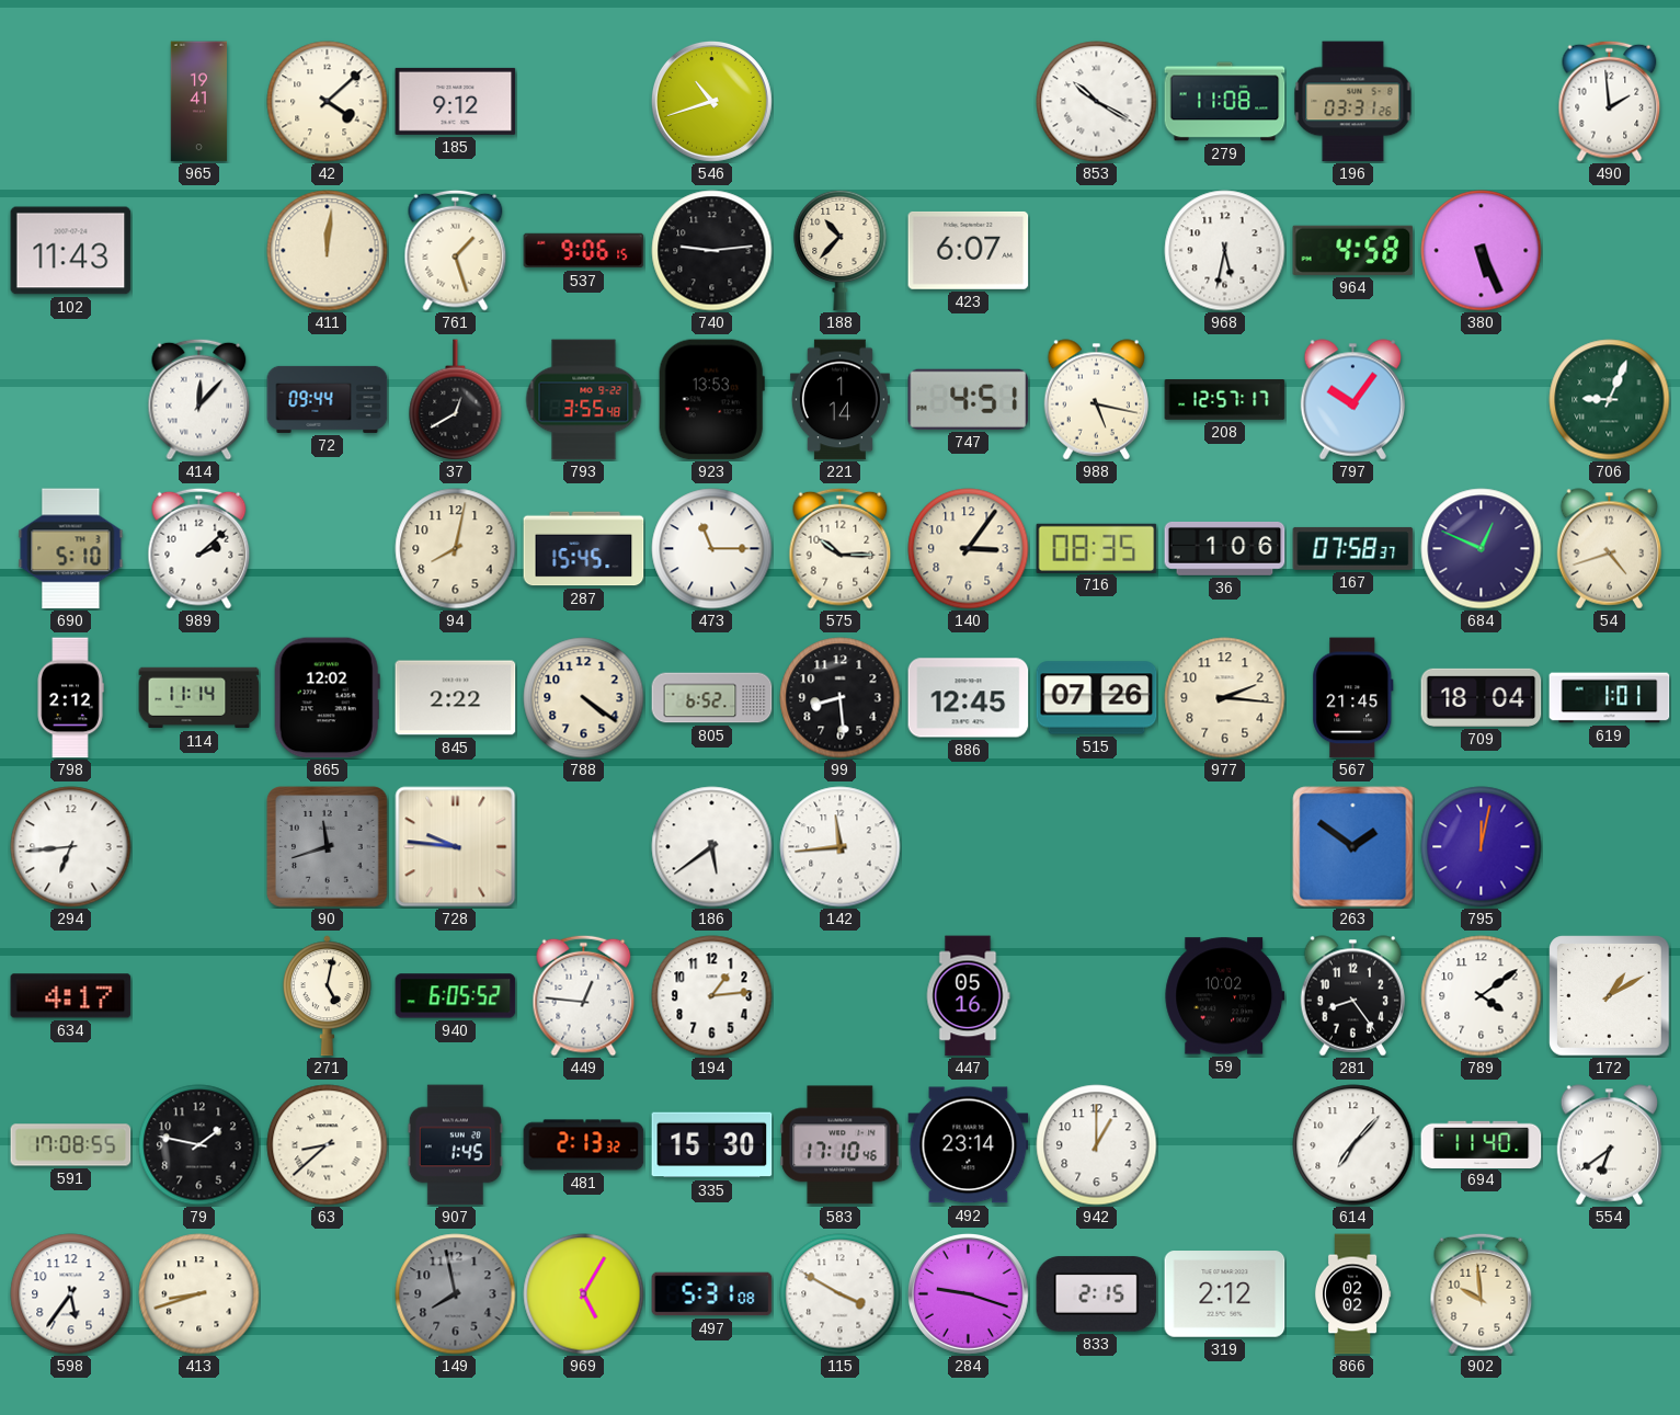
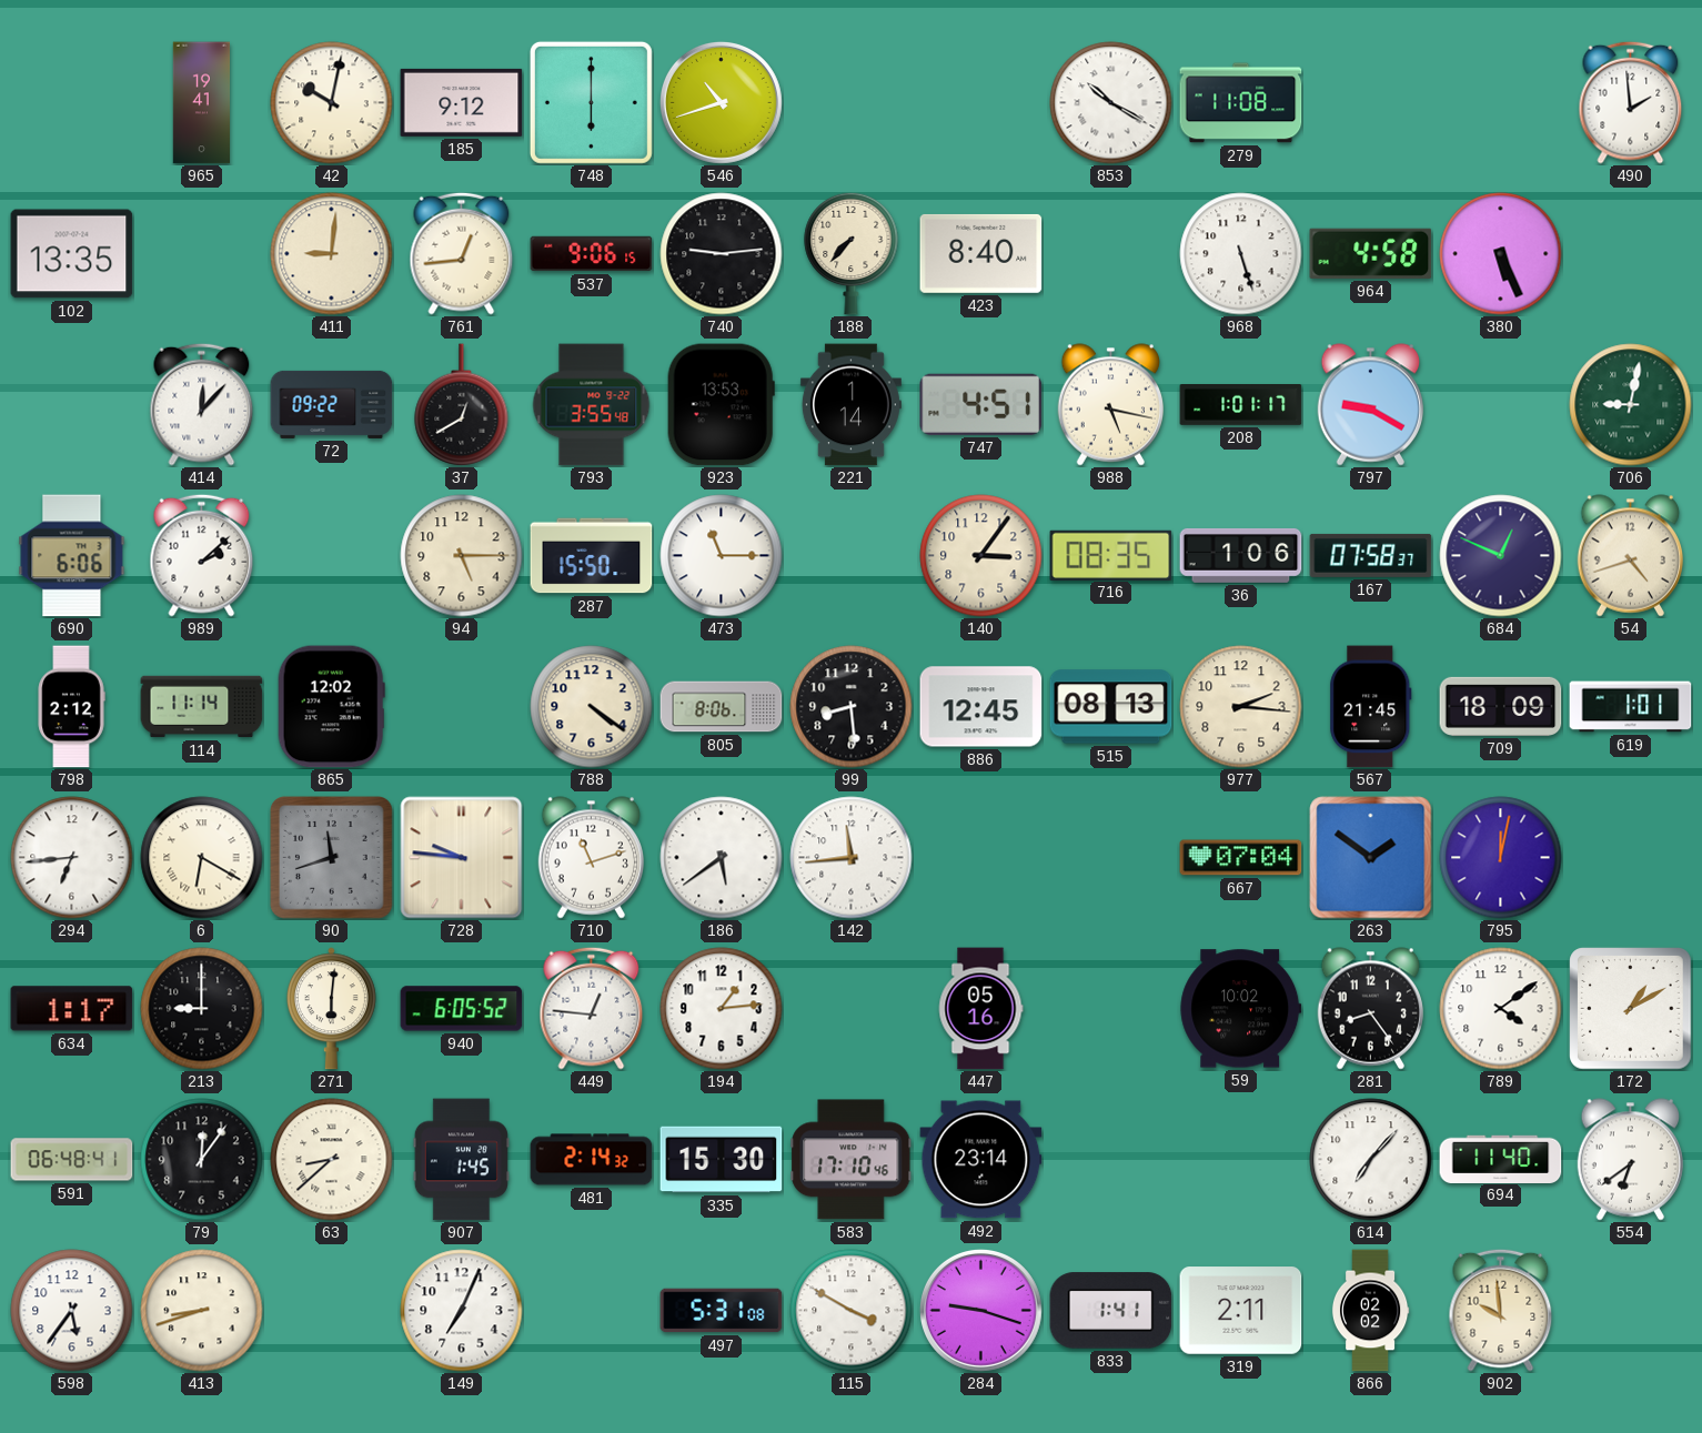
42: 4:08 -> 10:02
748: none -> 6:00
196: 03:31 -> none
102: 11:43 -> 13:35
411: 12:01 -> 9:01
761: 1:27 -> 12:44
188: 10:37 -> 7:37
423: 6:07 -> 8:40
968: 5:32 -> 5:27
72: 09:44 -> 09:22
208: 12:57 -> 1:01
797: 10:06 -> 9:20
706: 9:04 -> 9:02
690: 5:10 -> 6:06
94: 8:02 -> 5:15
287: 15:45 -> 15:50
575: 10:15 -> none
845: 2:22 -> none
805: 6:52 -> 8:06
515: 07:26 -> 08:13
709: 18:04 -> 18:09
6: none -> 6:20
710: none -> 11:12
667: none -> 07:04
634: 4:17 -> 1:17
213: none -> 9:00
271: 5:02 -> 6:01
591: 17:08 -> 06:48
79: 1:47 -> 12:06
481: 2:13 -> 2:14
942: 1:00 -> none
149: 7:58 -> 7:04
149 dial: grey -> white
969: 5:05 -> none
833: 2:15 -> 1:41
319: 2:12 -> 2:11
